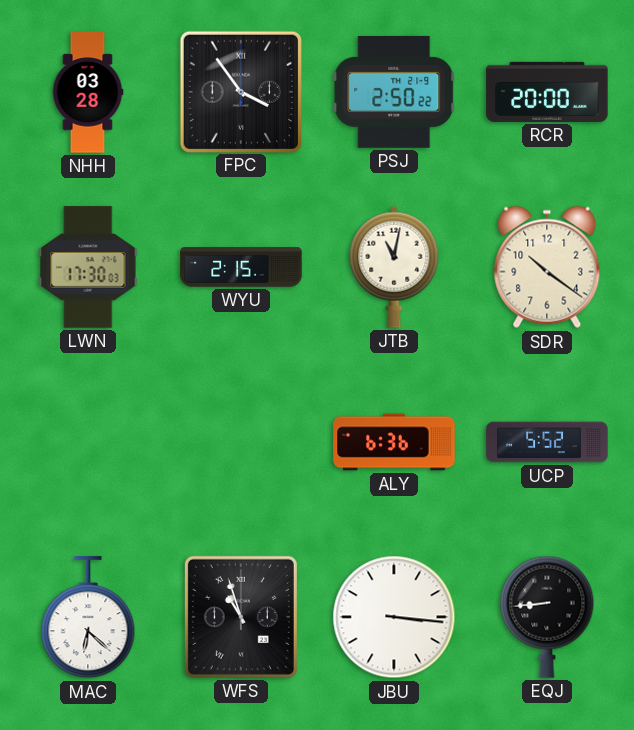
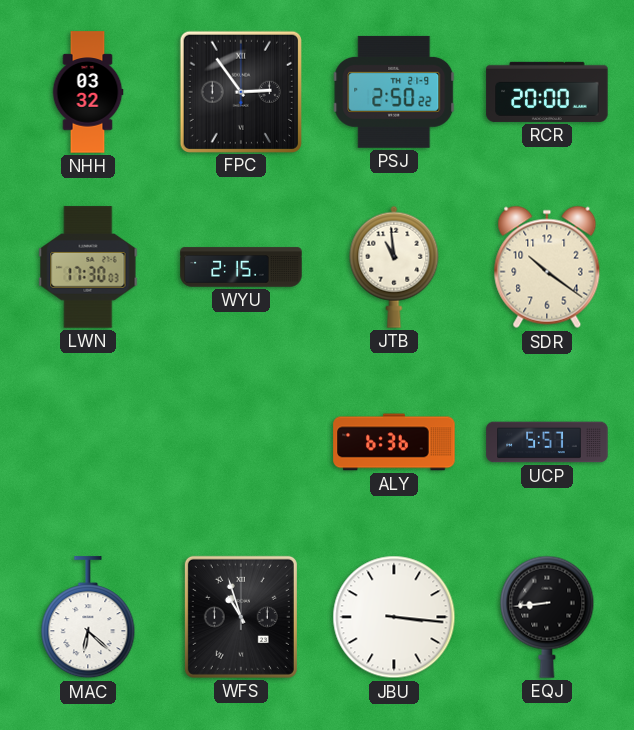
NHH: 03:28 -> 03:32
FPC: 3:54 -> 2:54
JTB: 11:02 -> 10:59
UCP: 5:52 -> 5:57
